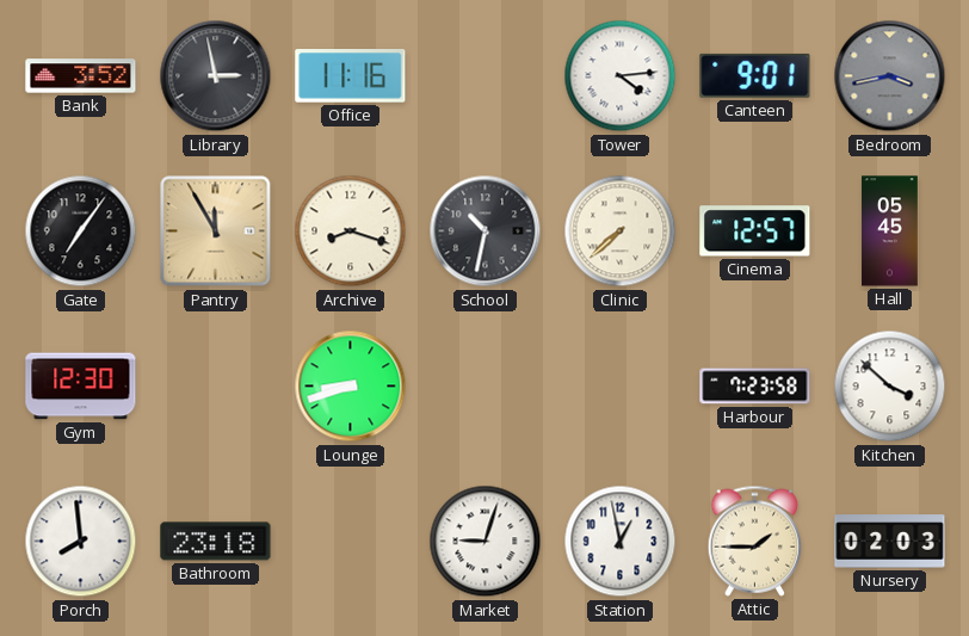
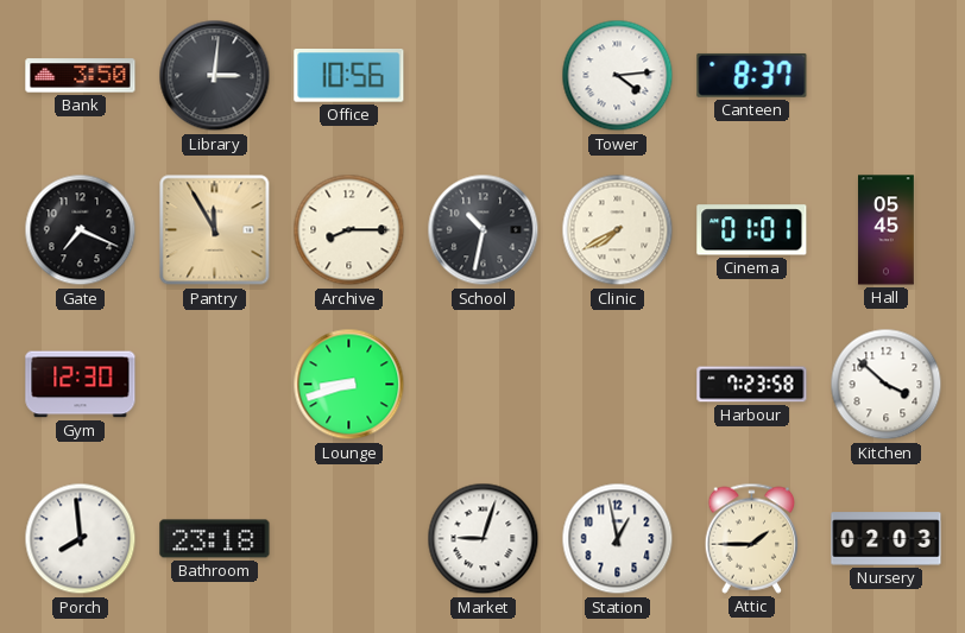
Bank: 3:52 -> 3:50
Library: 2:58 -> 3:01
Office: 11:16 -> 10:56
Canteen: 9:01 -> 8:37
Bedroom: 3:43 -> none
Gate: 7:06 -> 7:19
Archive: 8:18 -> 8:15
Clinic: 7:38 -> 7:40
Cinema: 12:57 -> 01:01
